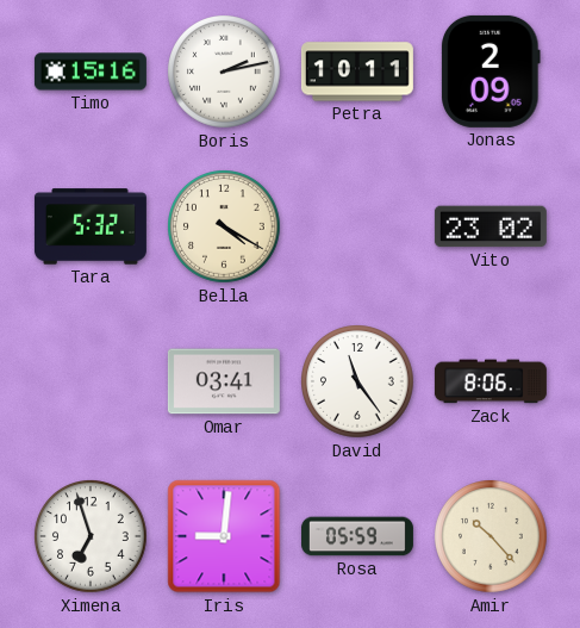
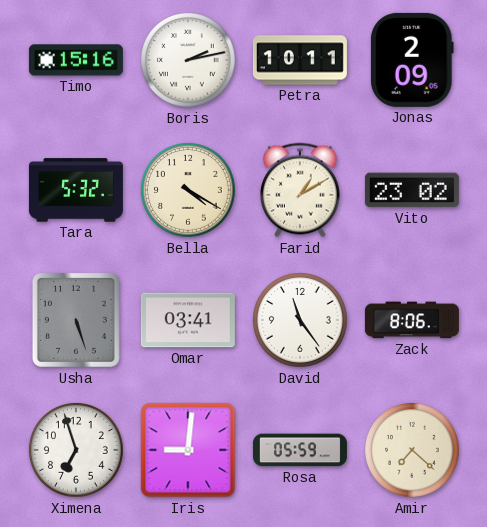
Farid: none -> 1:10
Usha: none -> 5:27
Amir: 10:23 -> 7:22
